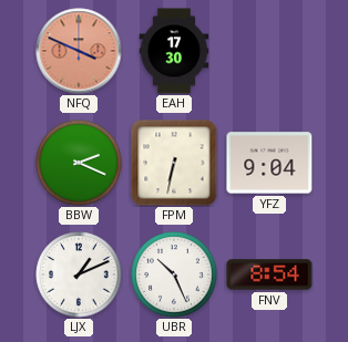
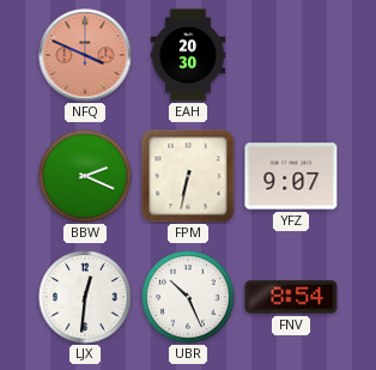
EAH: 17:30 -> 20:30
YFZ: 9:04 -> 9:07
LJX: 1:11 -> 12:31
